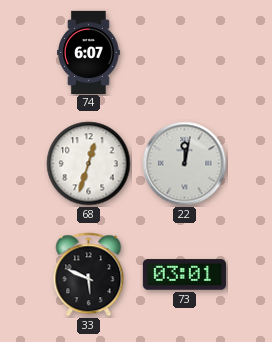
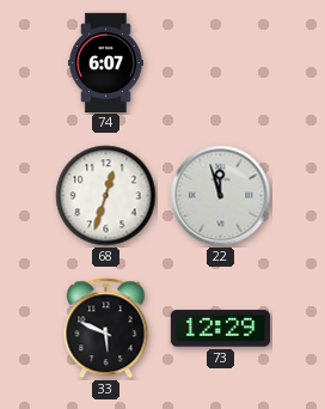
22: 12:02 -> 11:57
73: 03:01 -> 12:29
